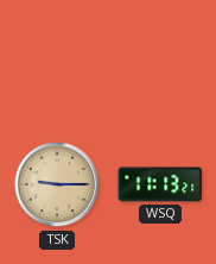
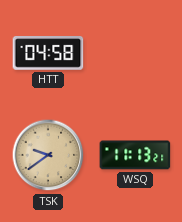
HTT: none -> 04:58
TSK: 9:15 -> 9:39
